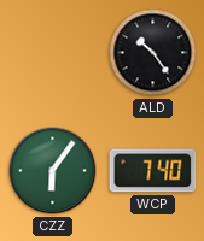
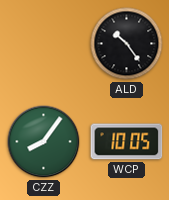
CZZ: 6:06 -> 8:06
WCP: 7:40 -> 10:05
